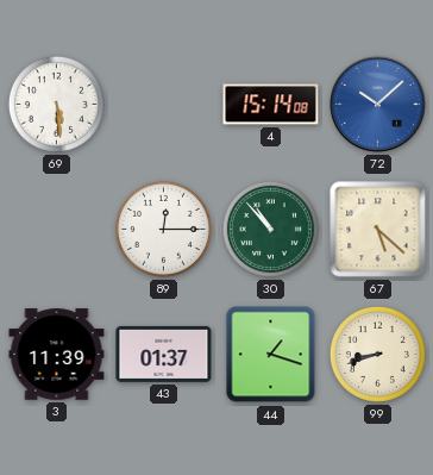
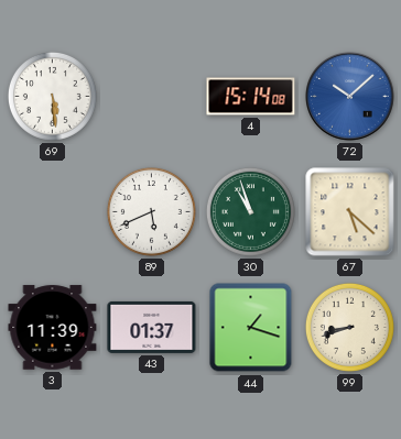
89: 12:15 -> 5:41
30: 10:53 -> 10:57
